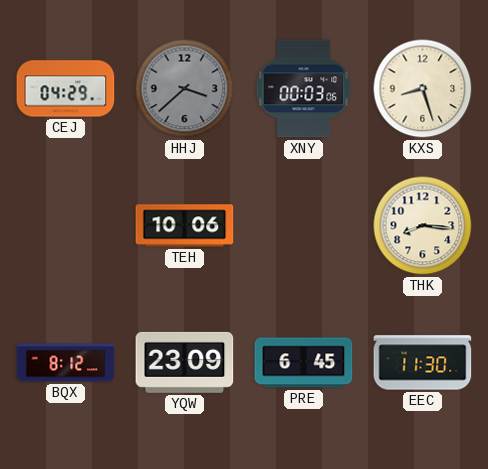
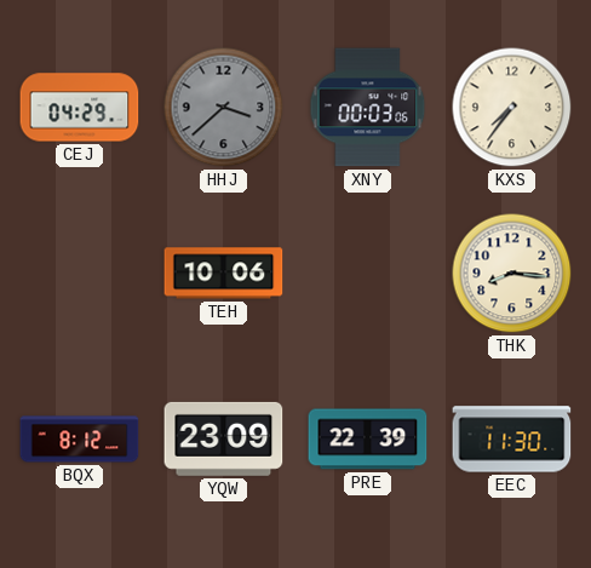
KXS: 8:27 -> 7:36
PRE: 6:45 -> 22:39
